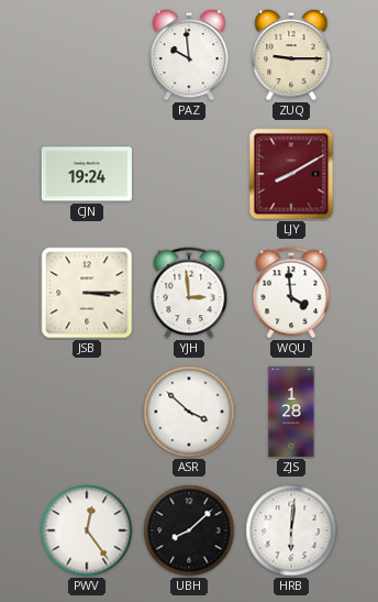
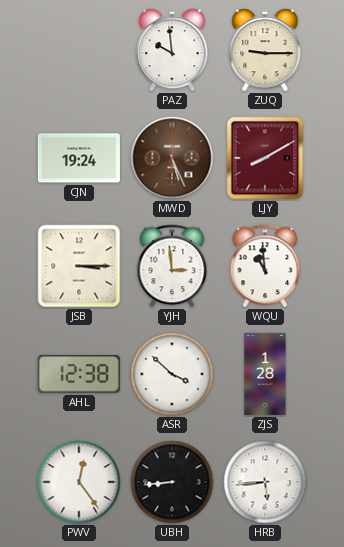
MWD: none -> 5:26
WQU: 3:59 -> 10:59
AHL: none -> 12:38
UBH: 8:08 -> 8:44
HRB: 6:01 -> 5:44
